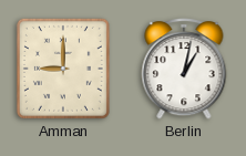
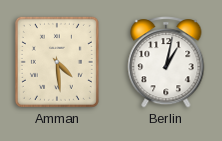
Amman: 9:00 -> 4:29
